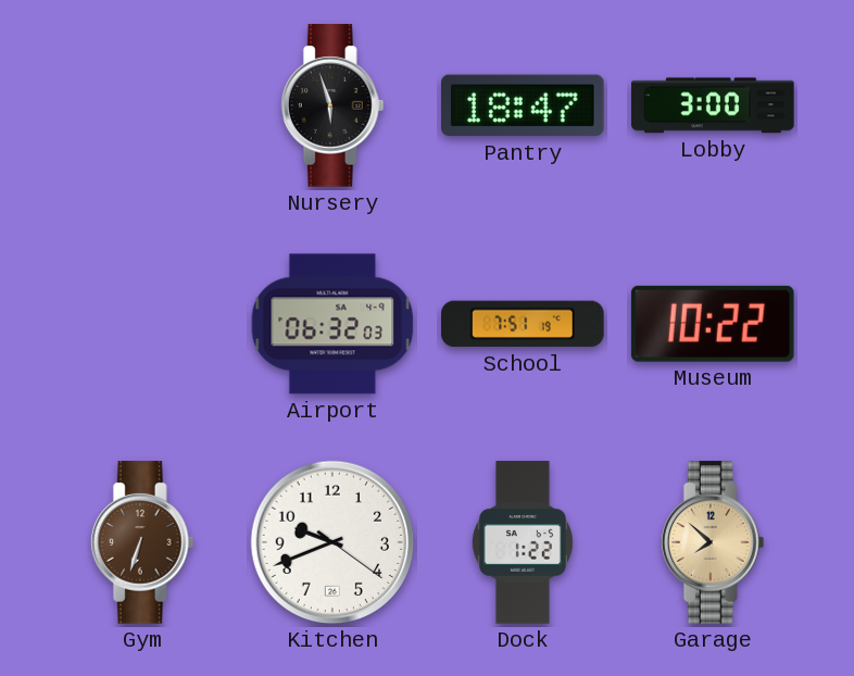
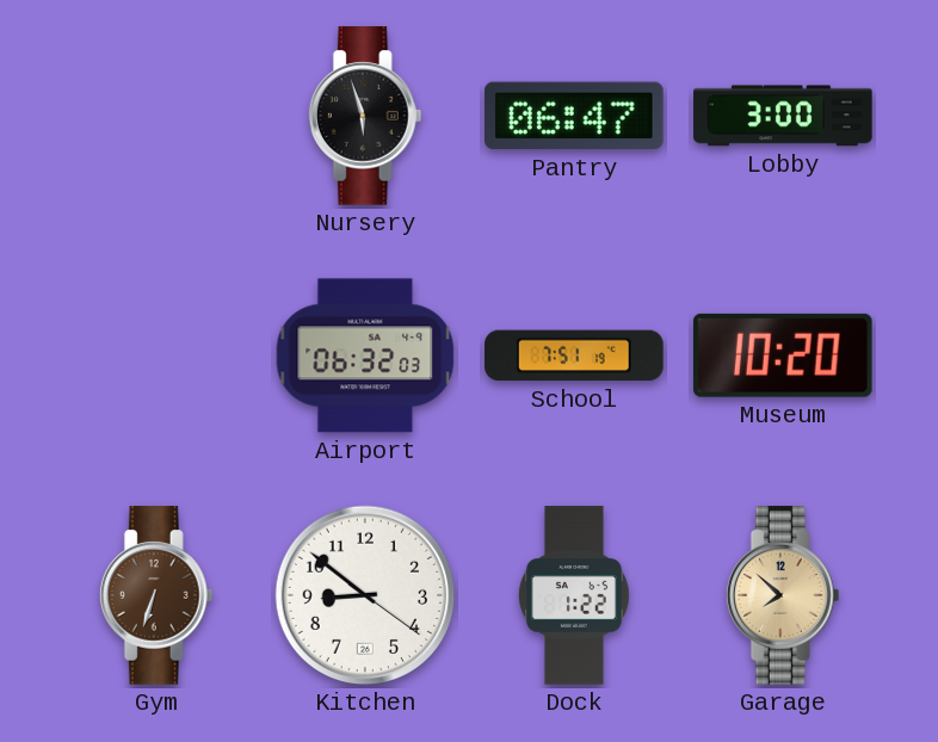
Pantry: 18:47 -> 06:47
Museum: 10:22 -> 10:20
Kitchen: 9:41 -> 8:51
